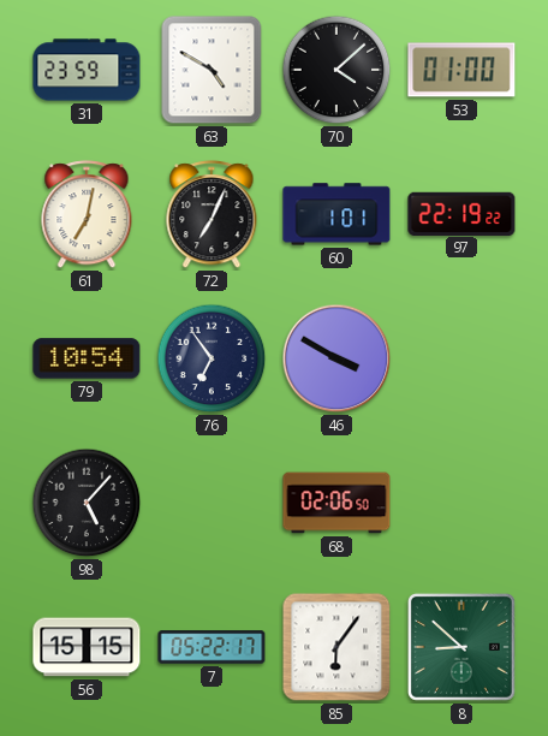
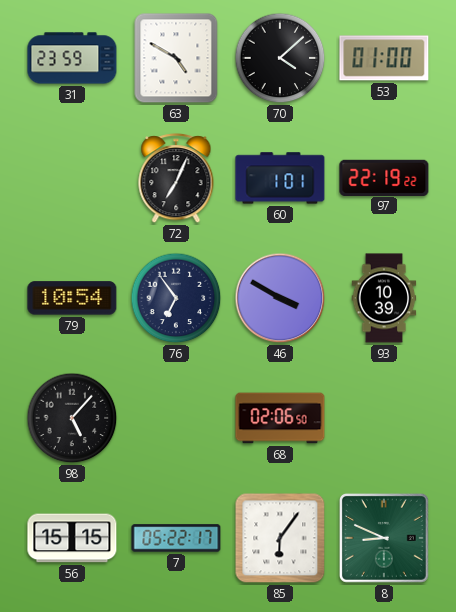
61: 7:02 -> none
93: none -> 10:39
8: 8:52 -> 8:49
